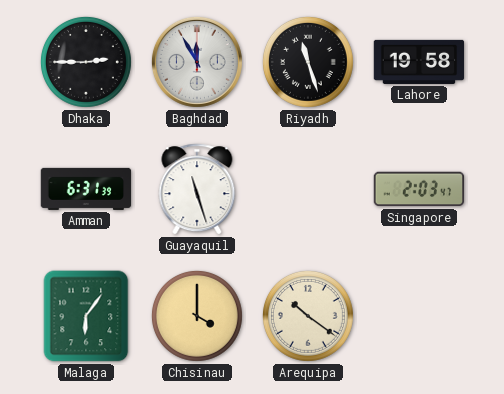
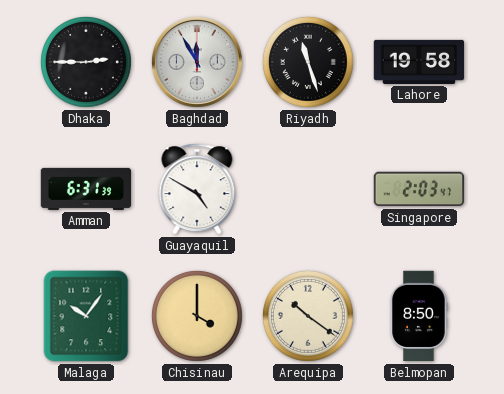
Guayaquil: 11:27 -> 4:50
Malaga: 6:06 -> 10:06
Belmopan: none -> 8:50
